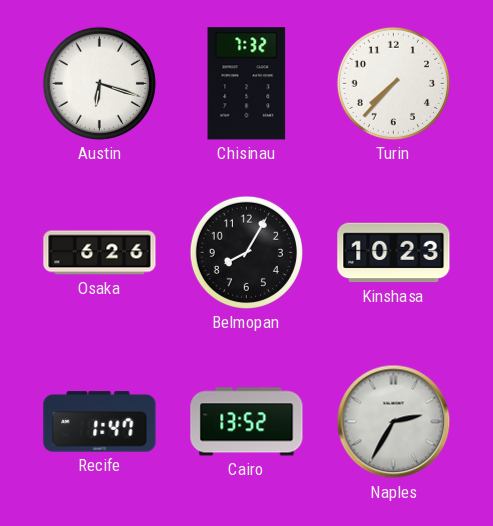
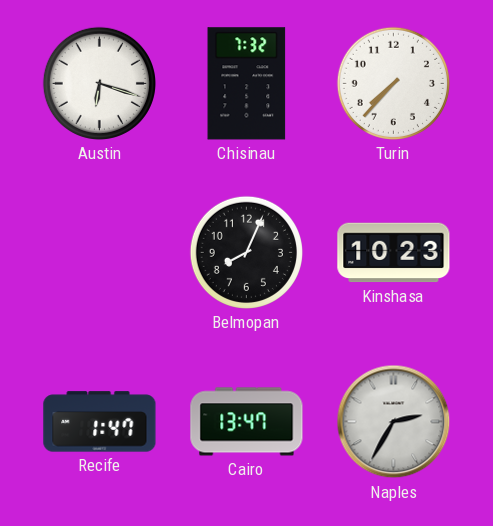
Osaka: 6:26 -> none
Belmopan: 8:05 -> 8:04
Cairo: 13:52 -> 13:47
